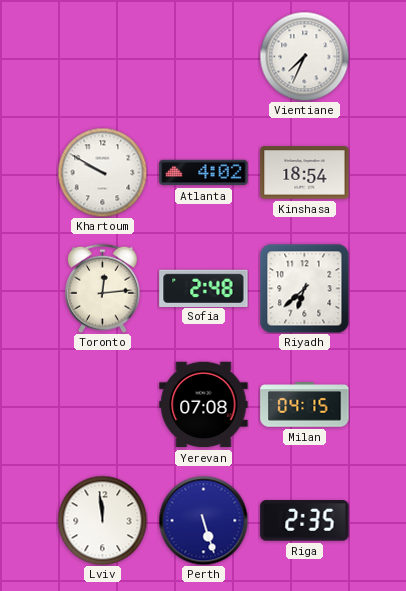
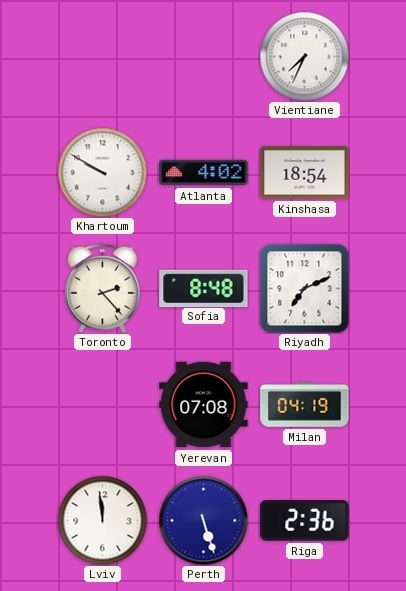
Toronto: 12:14 -> 2:23
Sofia: 2:48 -> 8:48
Riyadh: 6:38 -> 7:11
Milan: 04:15 -> 04:19
Riga: 2:35 -> 2:36
